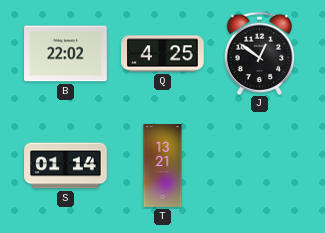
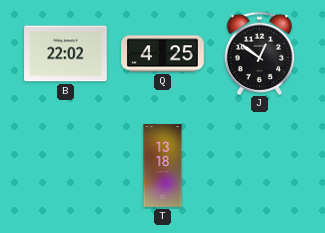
S: 01:14 -> none
T: 13:21 -> 13:18
